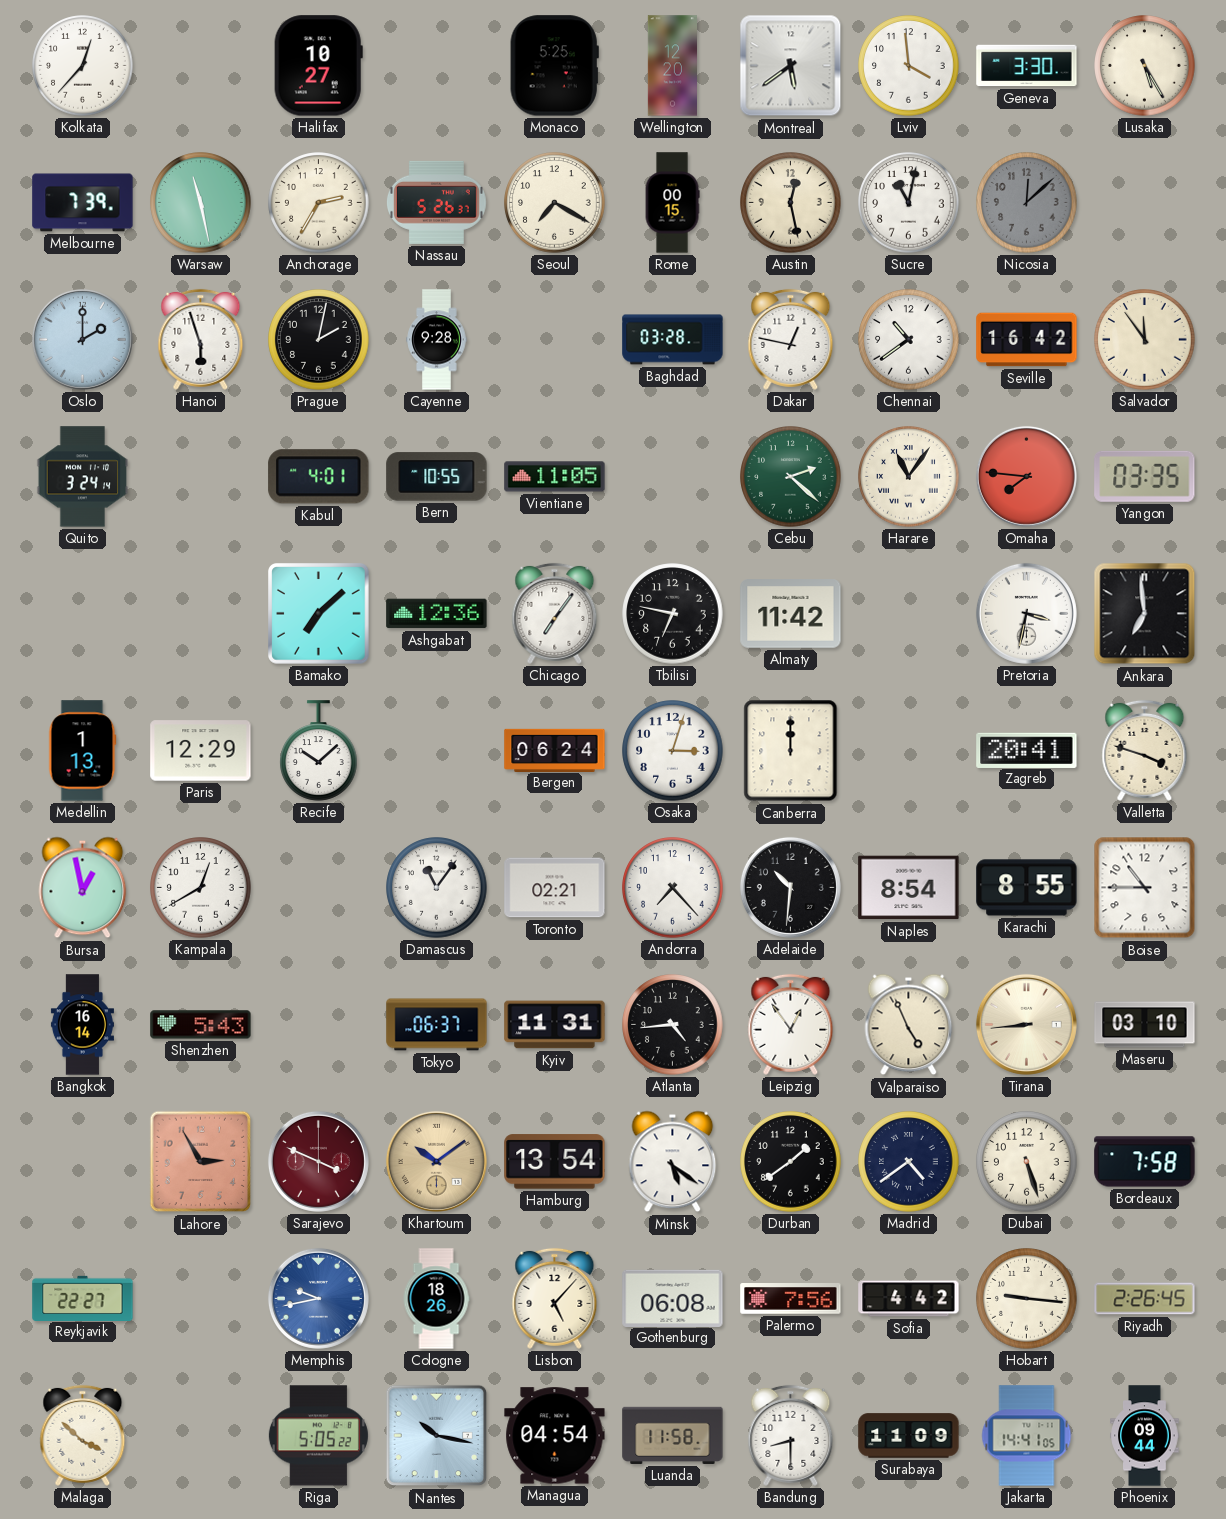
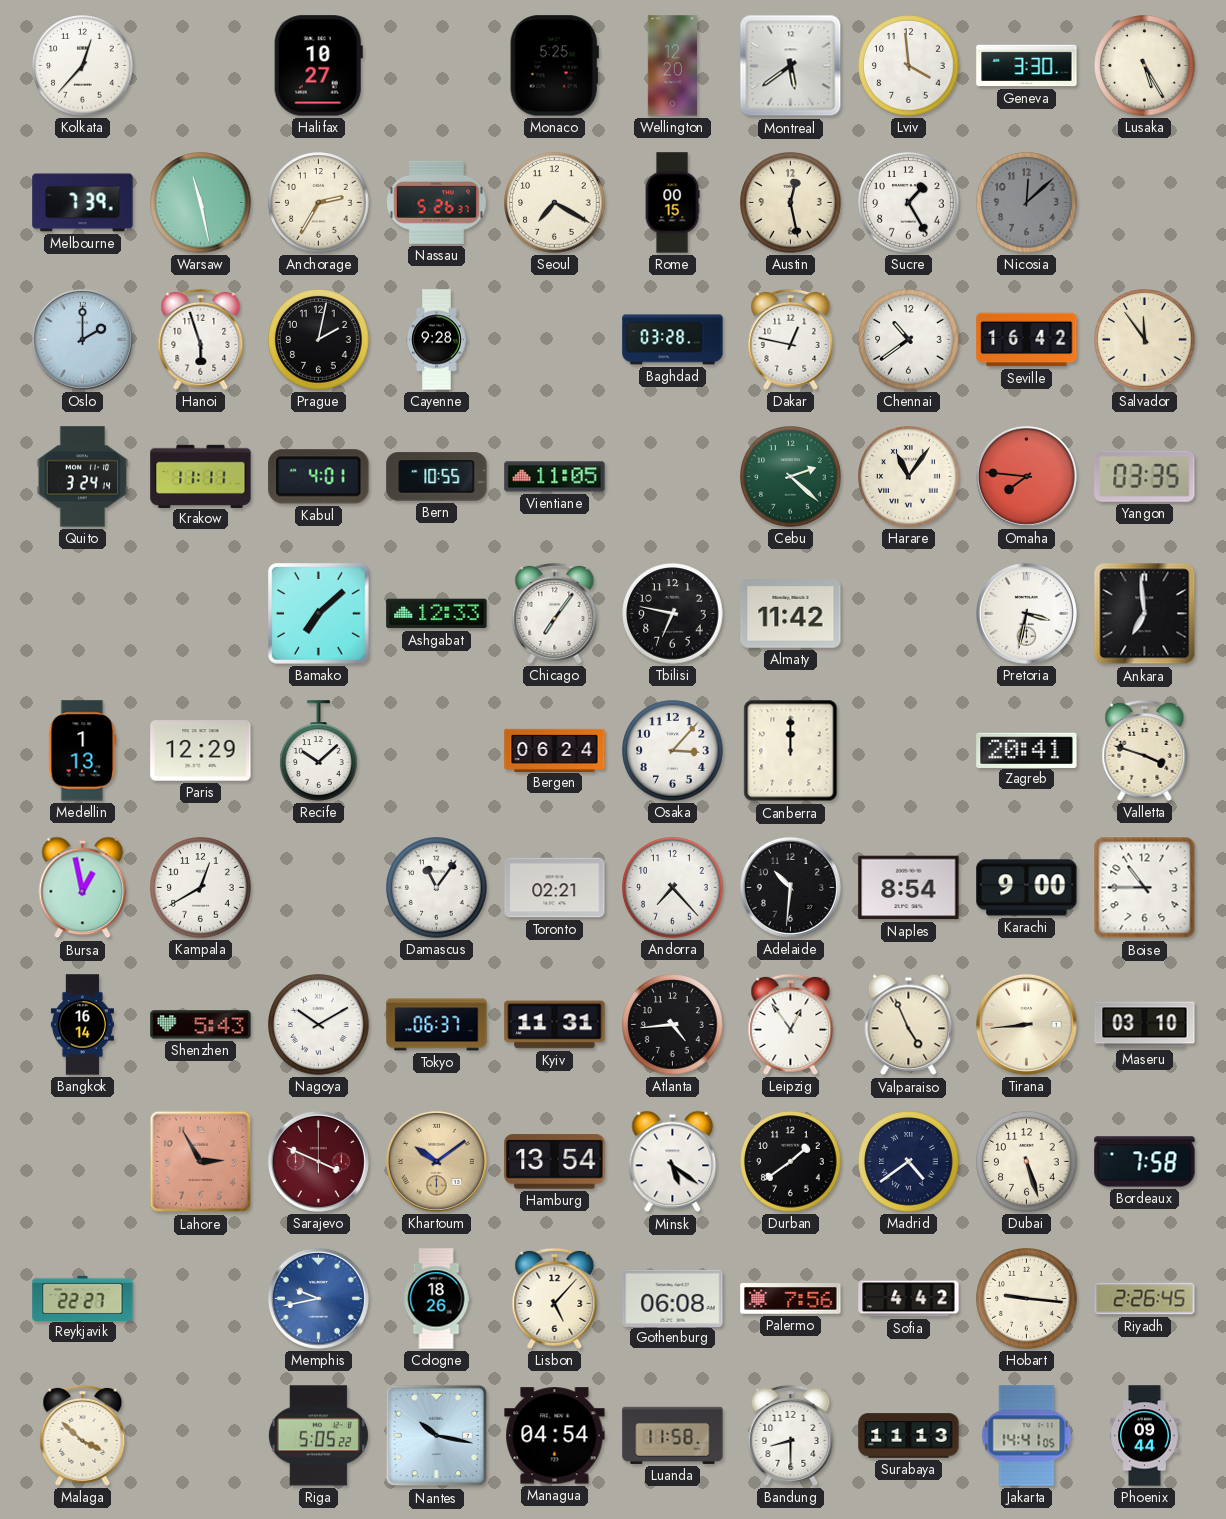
Sucre: 11:02 -> 1:25
Krakow: none -> 11:11
Ashgabat: 12:36 -> 12:33
Osaka: 3:03 -> 3:07
Karachi: 8:55 -> 9:00
Nagoya: none -> 10:10
Surabaya: 11:09 -> 11:13
